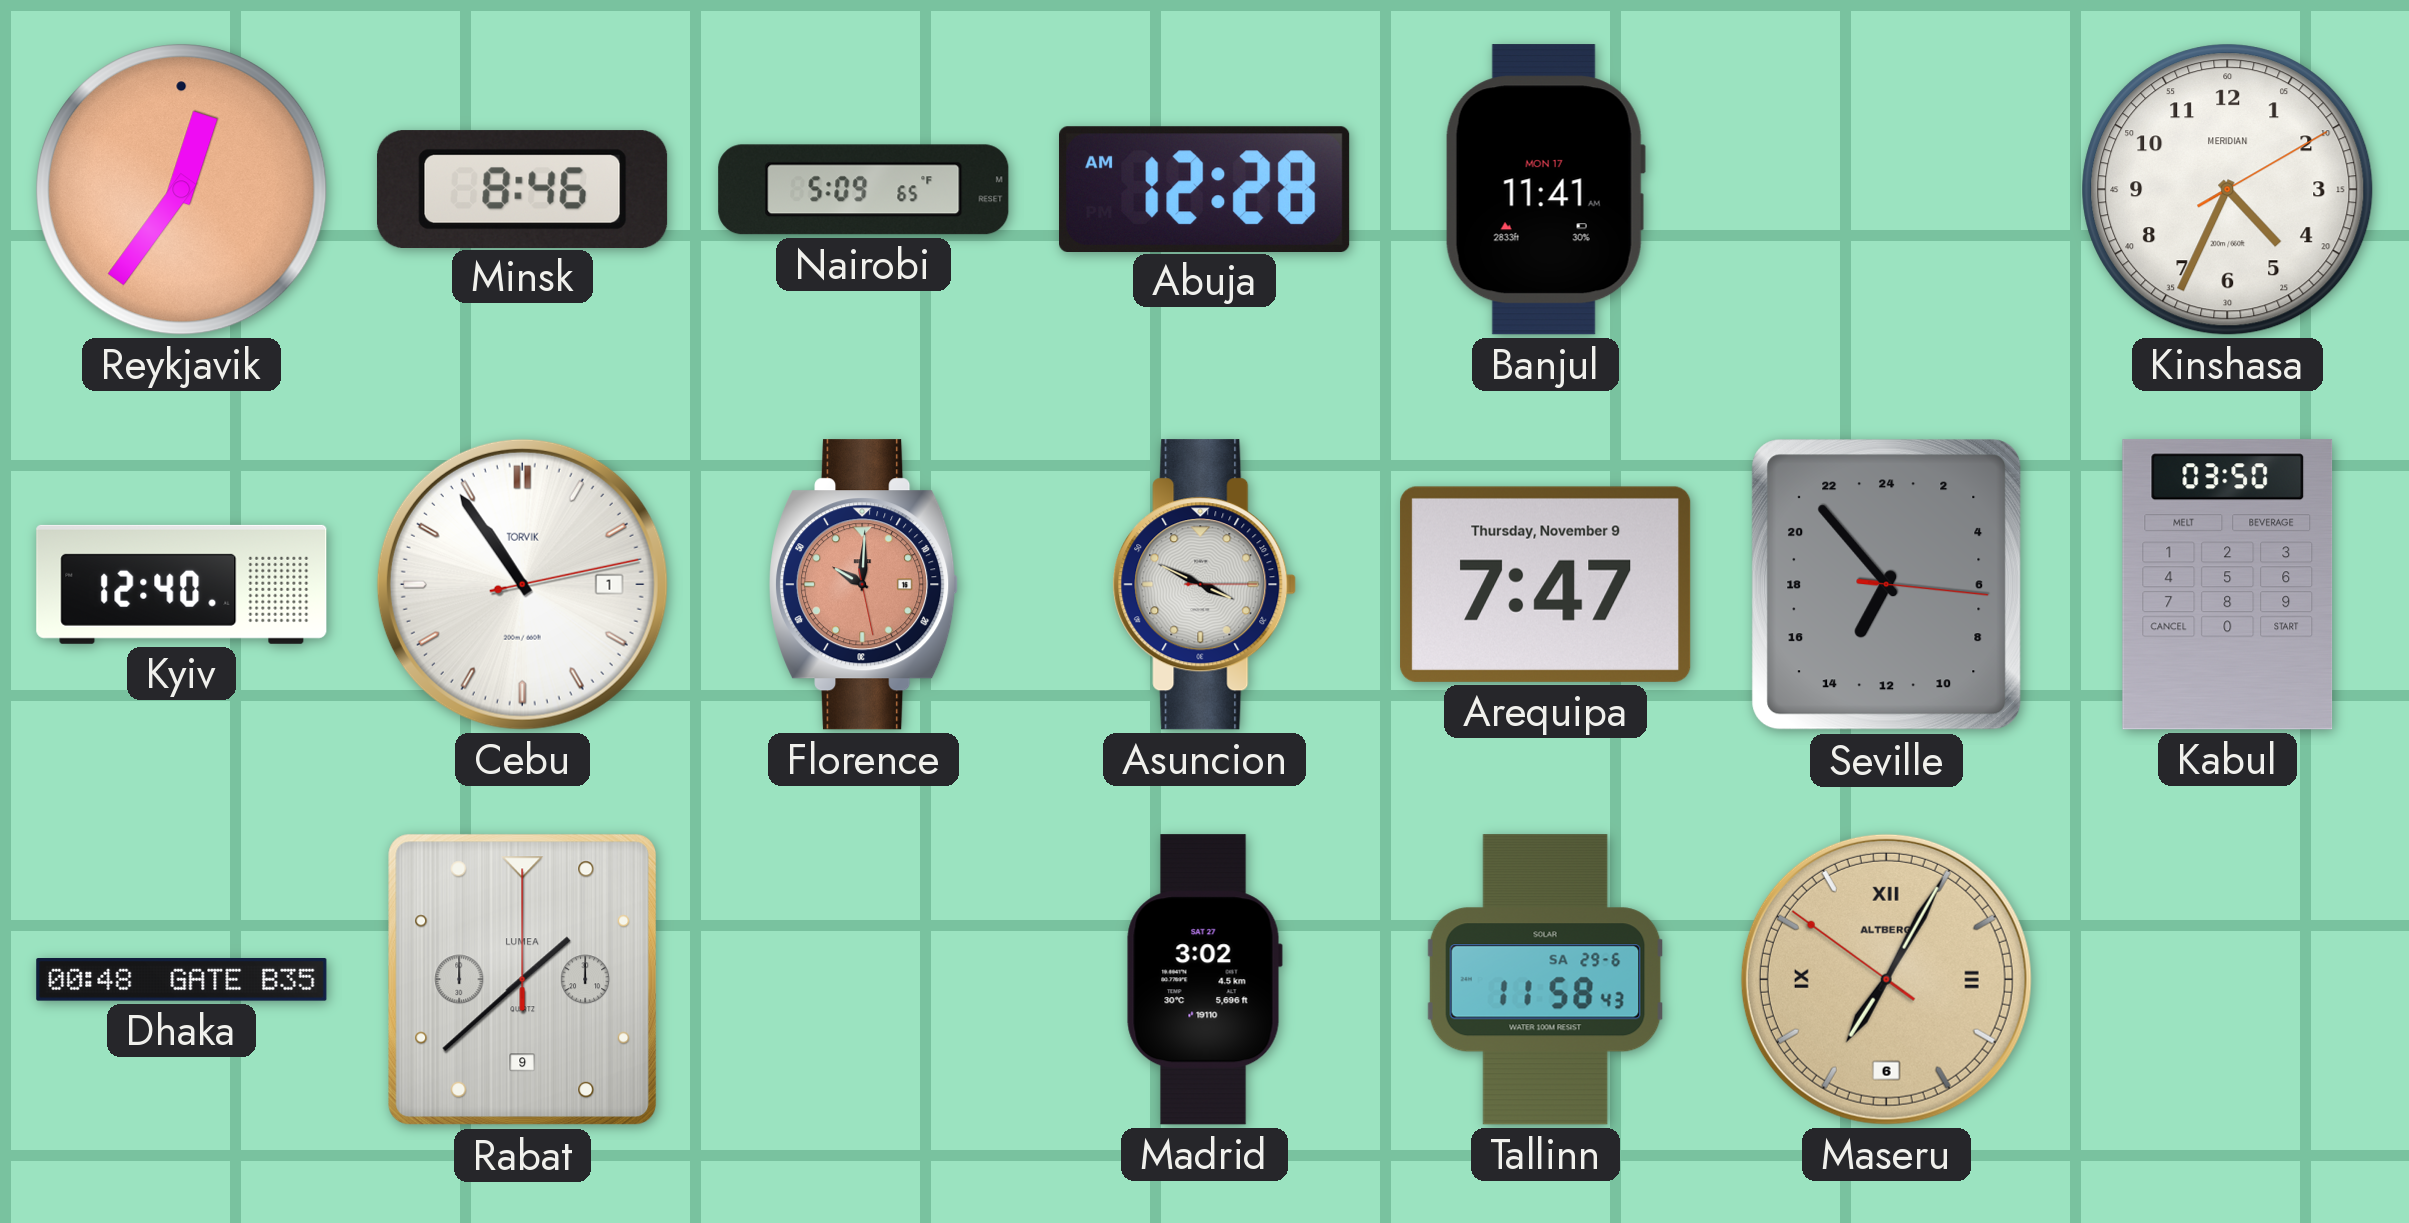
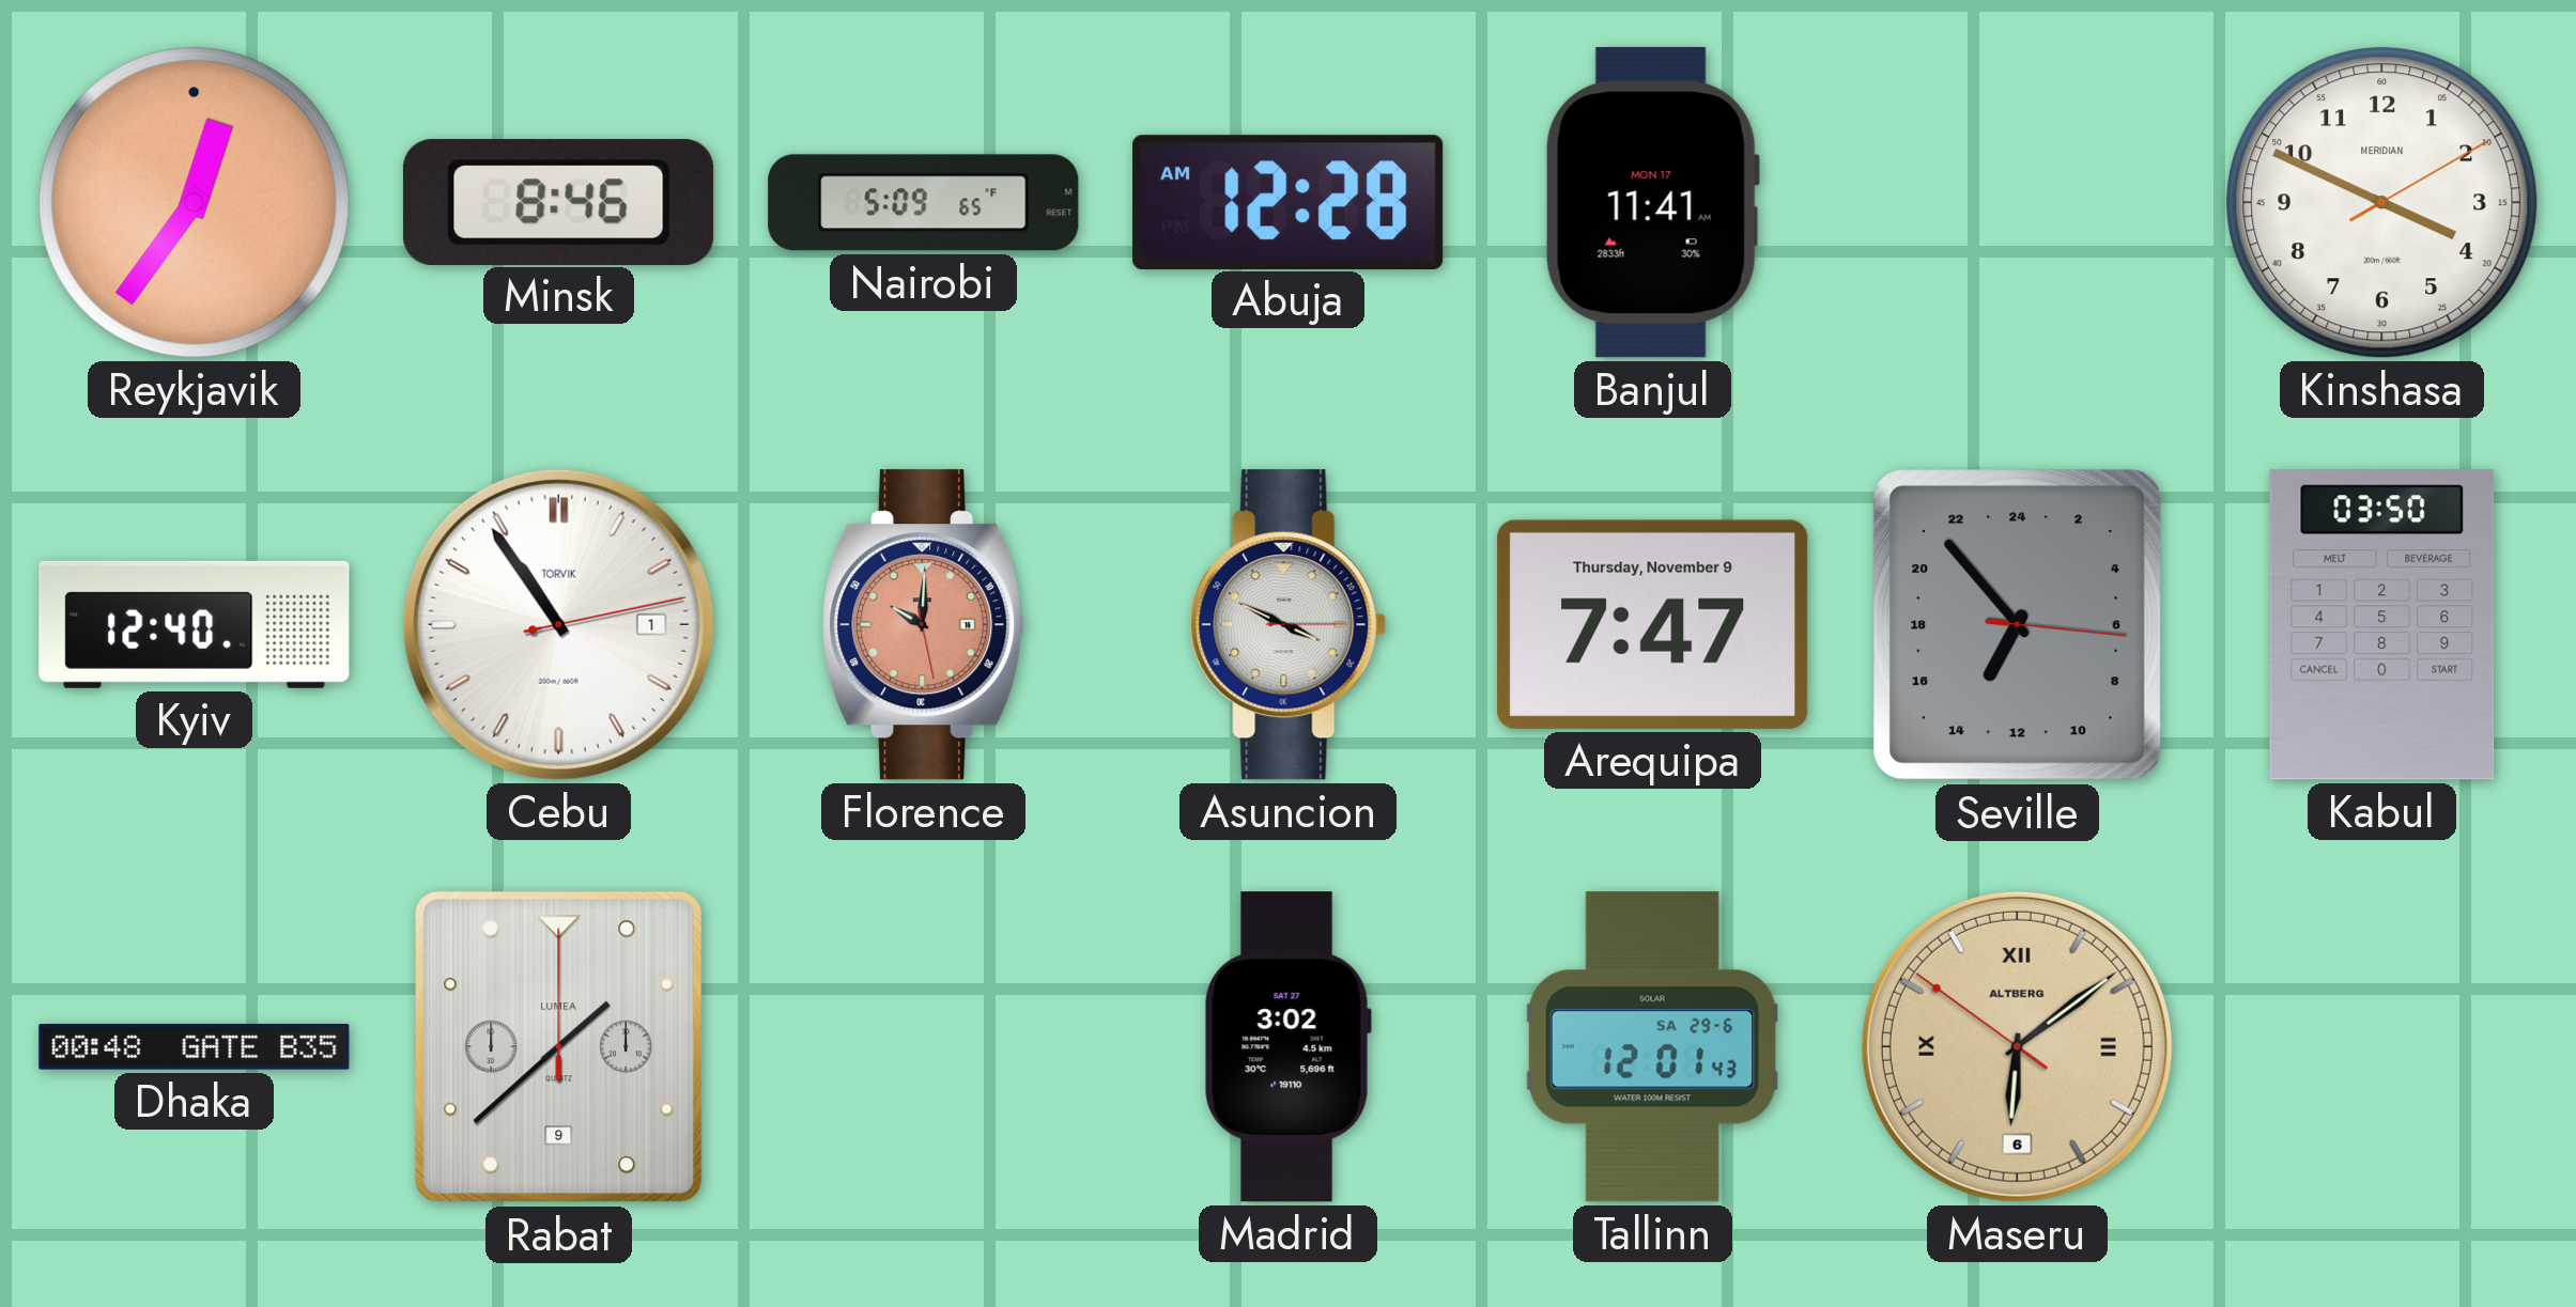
Kinshasa: 4:34 -> 3:49
Tallinn: 11:58 -> 12:01
Maseru: 7:04 -> 6:08
